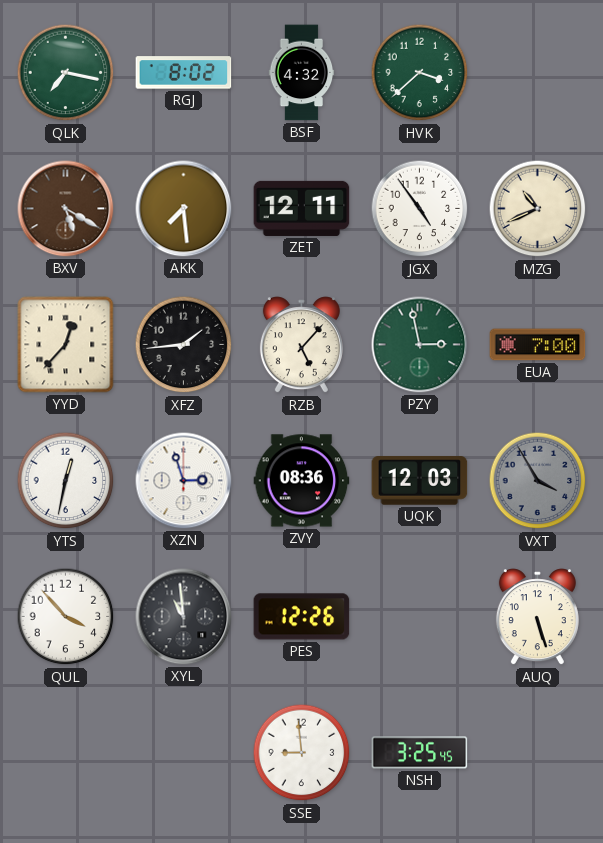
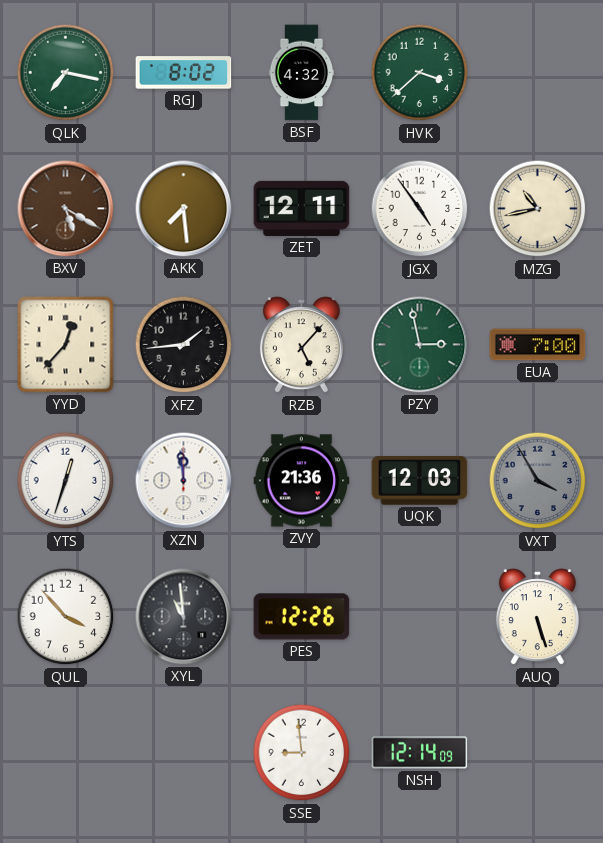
MZG: 10:41 -> 10:43
YTS: 12:32 -> 12:33
XZN: 2:57 -> 11:59
ZVY: 08:36 -> 21:36
NSH: 3:25 -> 12:14
